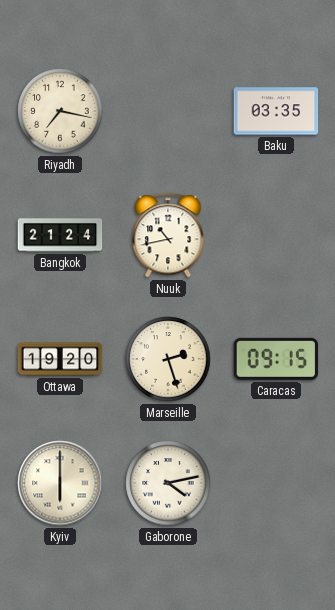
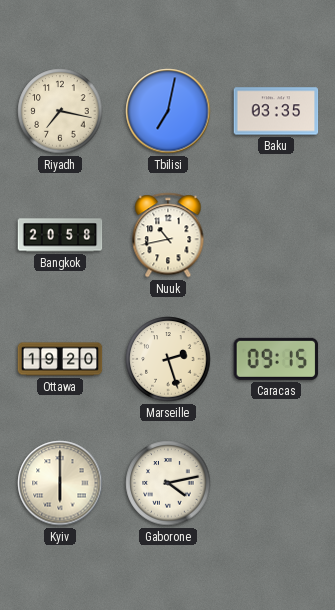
Tbilisi: none -> 7:02
Bangkok: 21:24 -> 20:58
